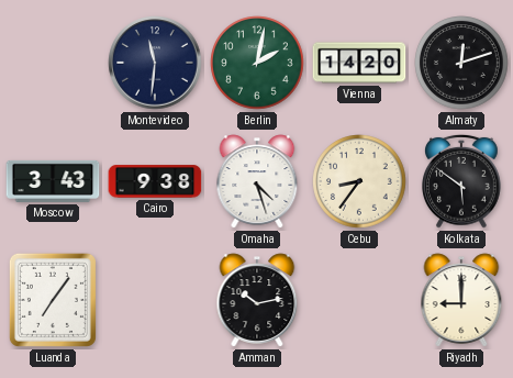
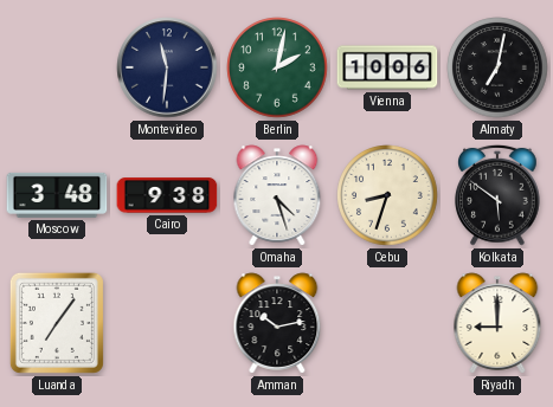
Vienna: 14:20 -> 10:06
Almaty: 12:12 -> 7:02
Moscow: 3:43 -> 3:48
Cebu: 8:36 -> 8:33
